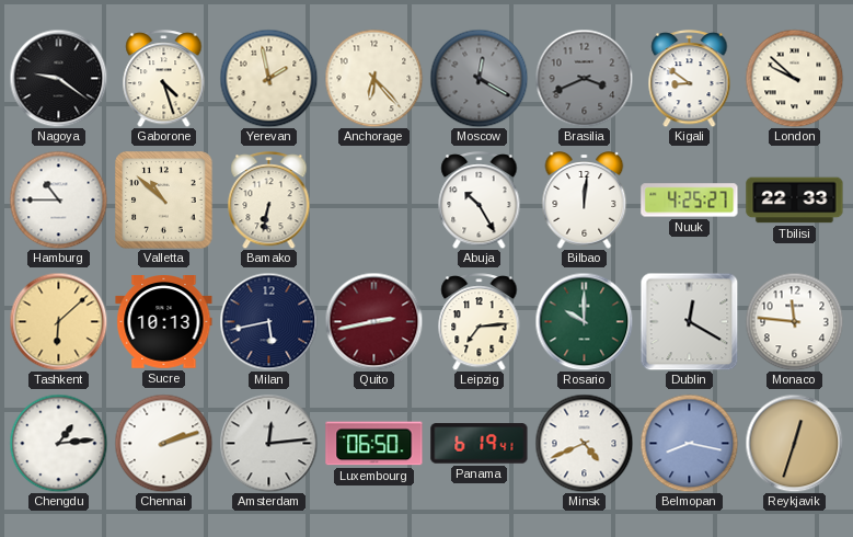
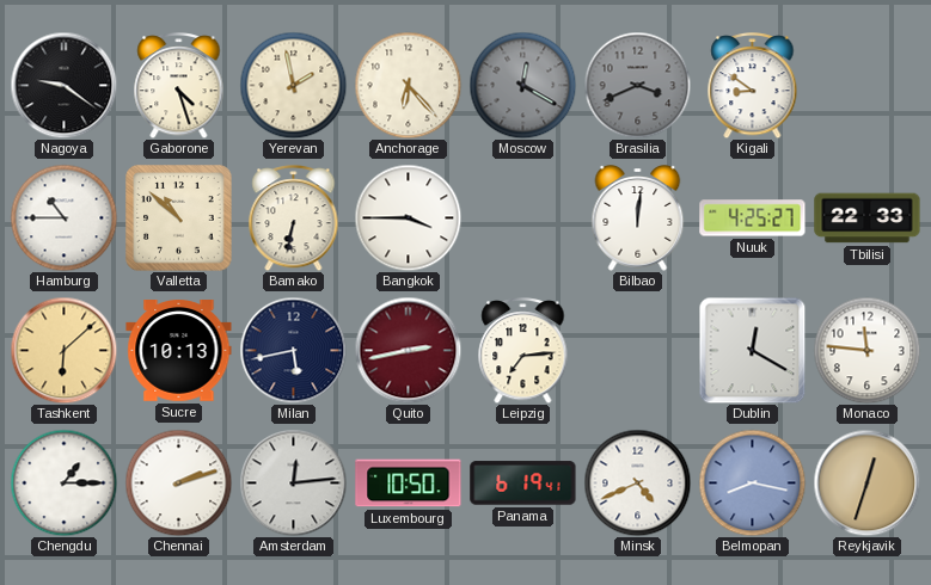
London: 9:52 -> none
Bangkok: none -> 3:45
Abuja: 10:25 -> none
Rosario: 10:00 -> none
Chengdu: 1:14 -> 1:15
Luxembourg: 06:50 -> 10:50
